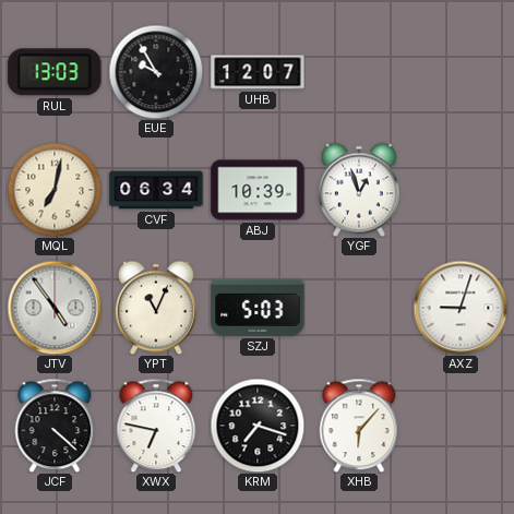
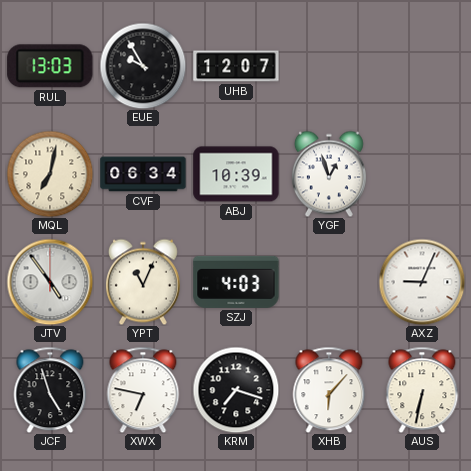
SZJ: 5:03 -> 4:03
AXZ: 9:03 -> 9:04
JCF: 4:22 -> 4:57
AUS: none -> 6:32
